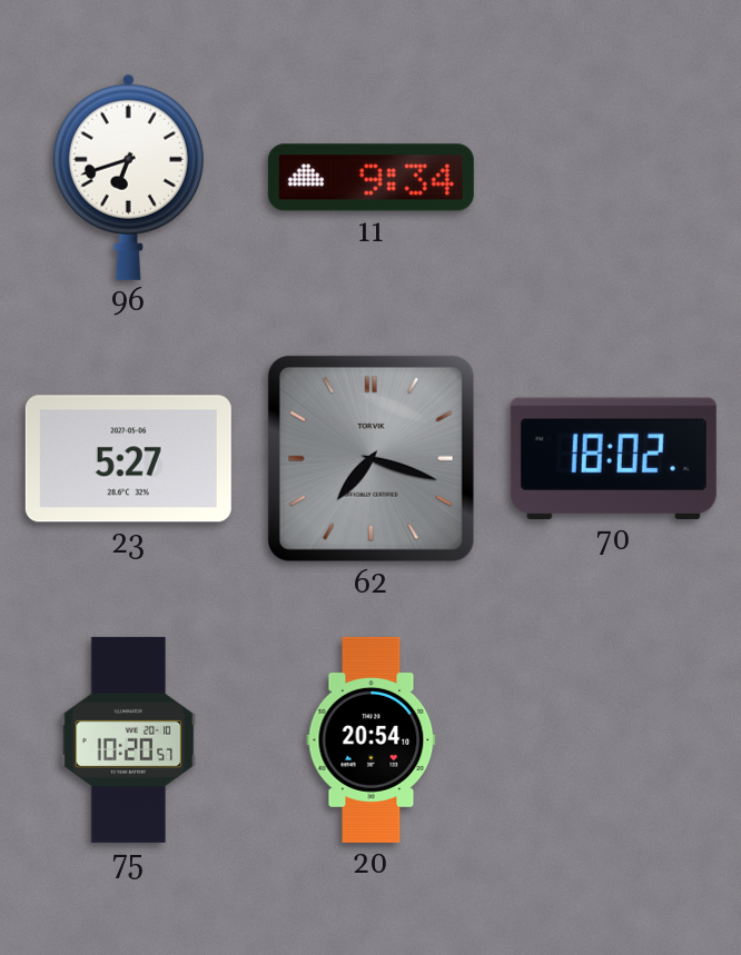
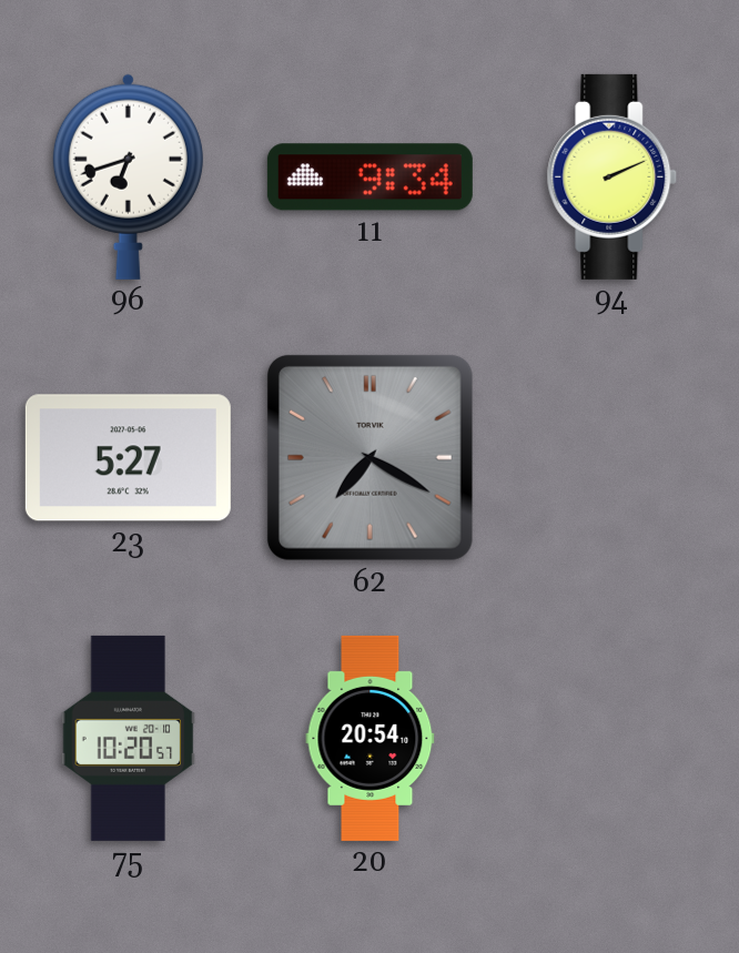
94: none -> 2:11
62: 7:18 -> 7:20
70: 18:02 -> none
